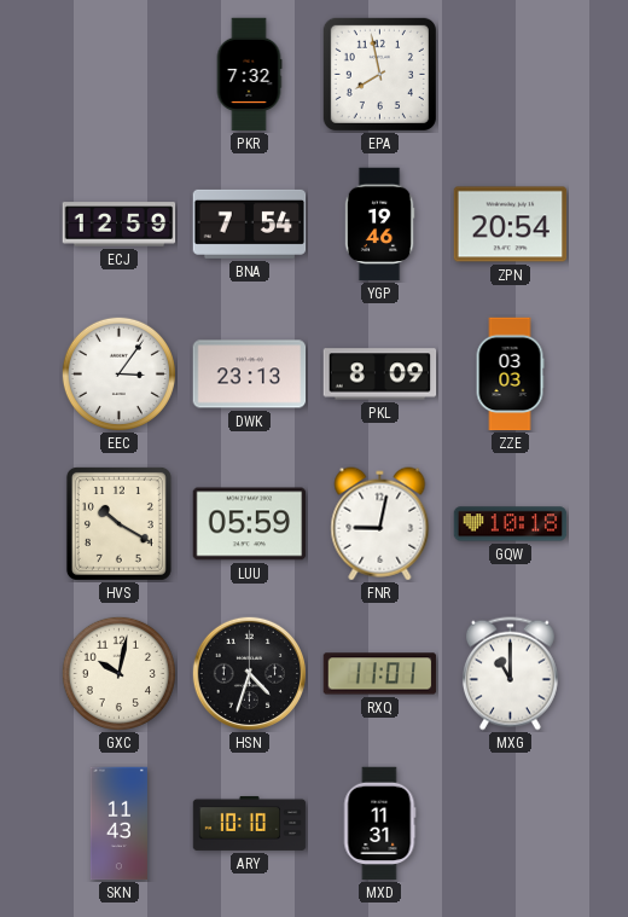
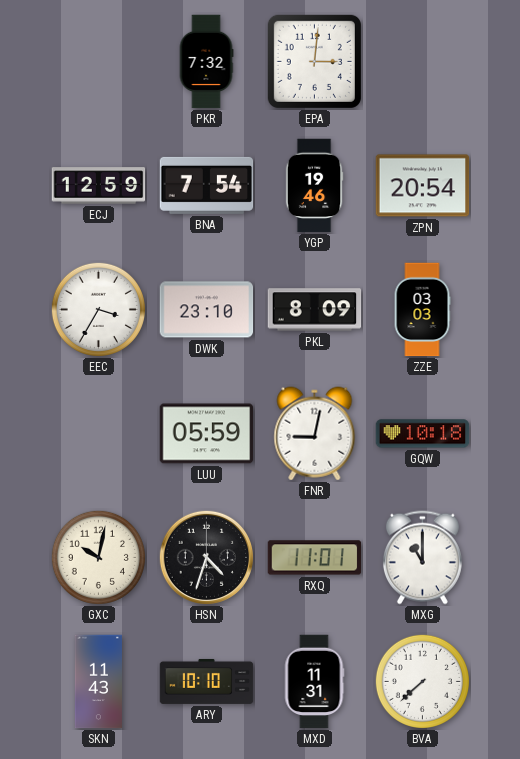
EPA: 7:58 -> 3:01
EEC: 3:06 -> 3:35
DWK: 23:13 -> 23:10
HVS: 10:20 -> none
BVA: none -> 7:38
